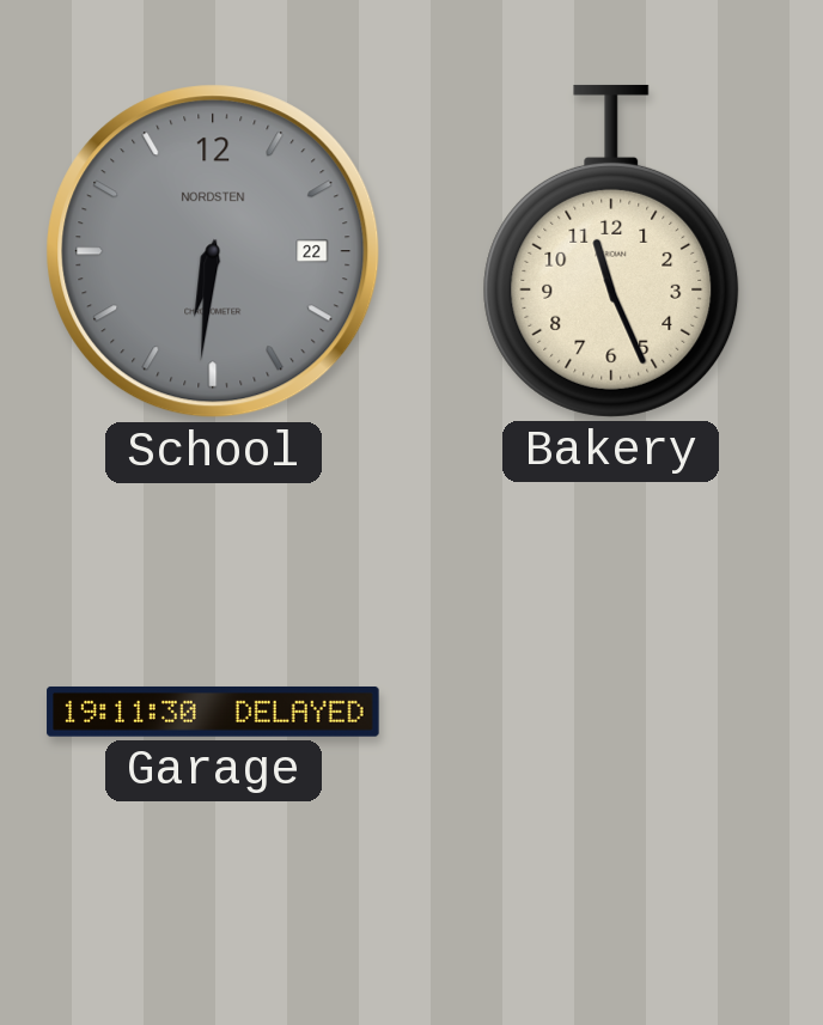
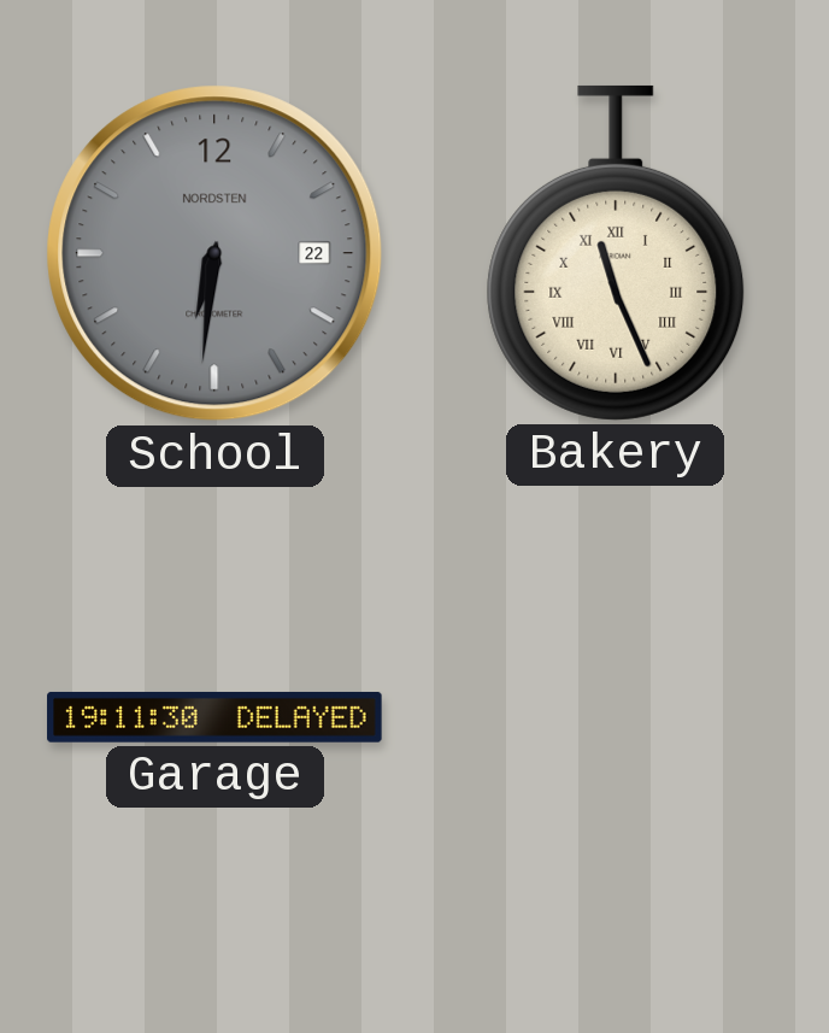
Bakery numerals: Arabic -> Roman
